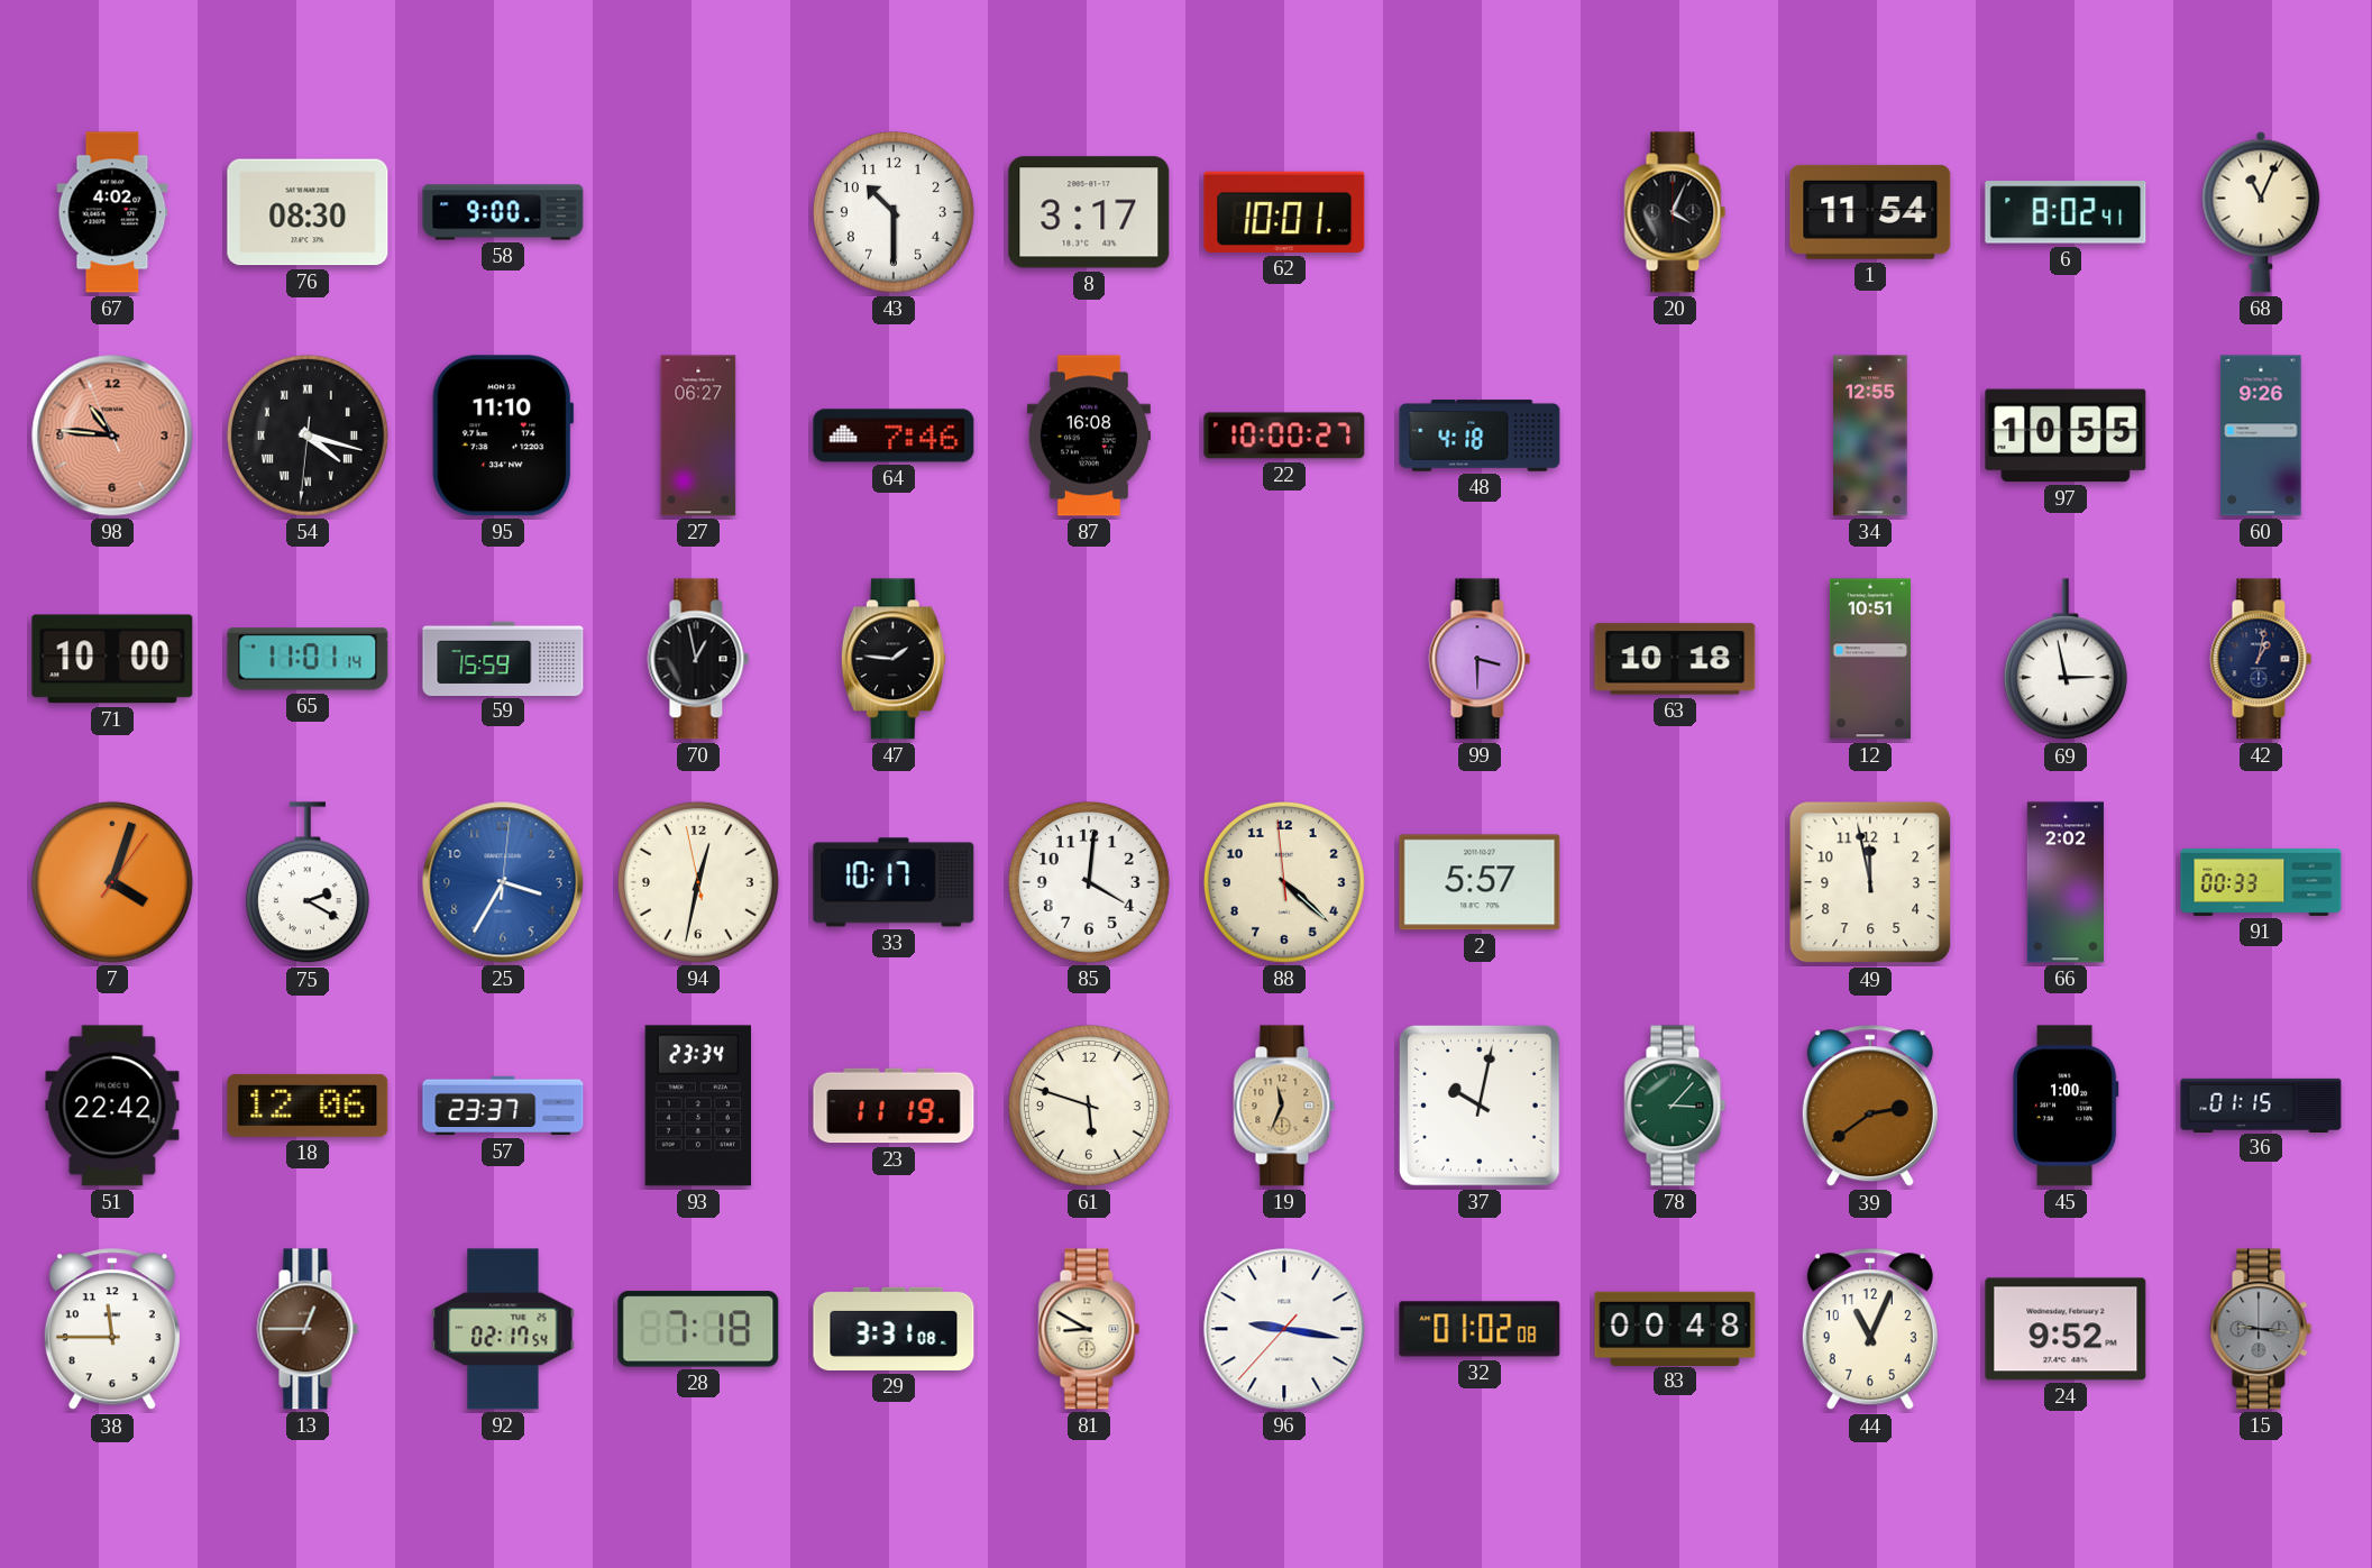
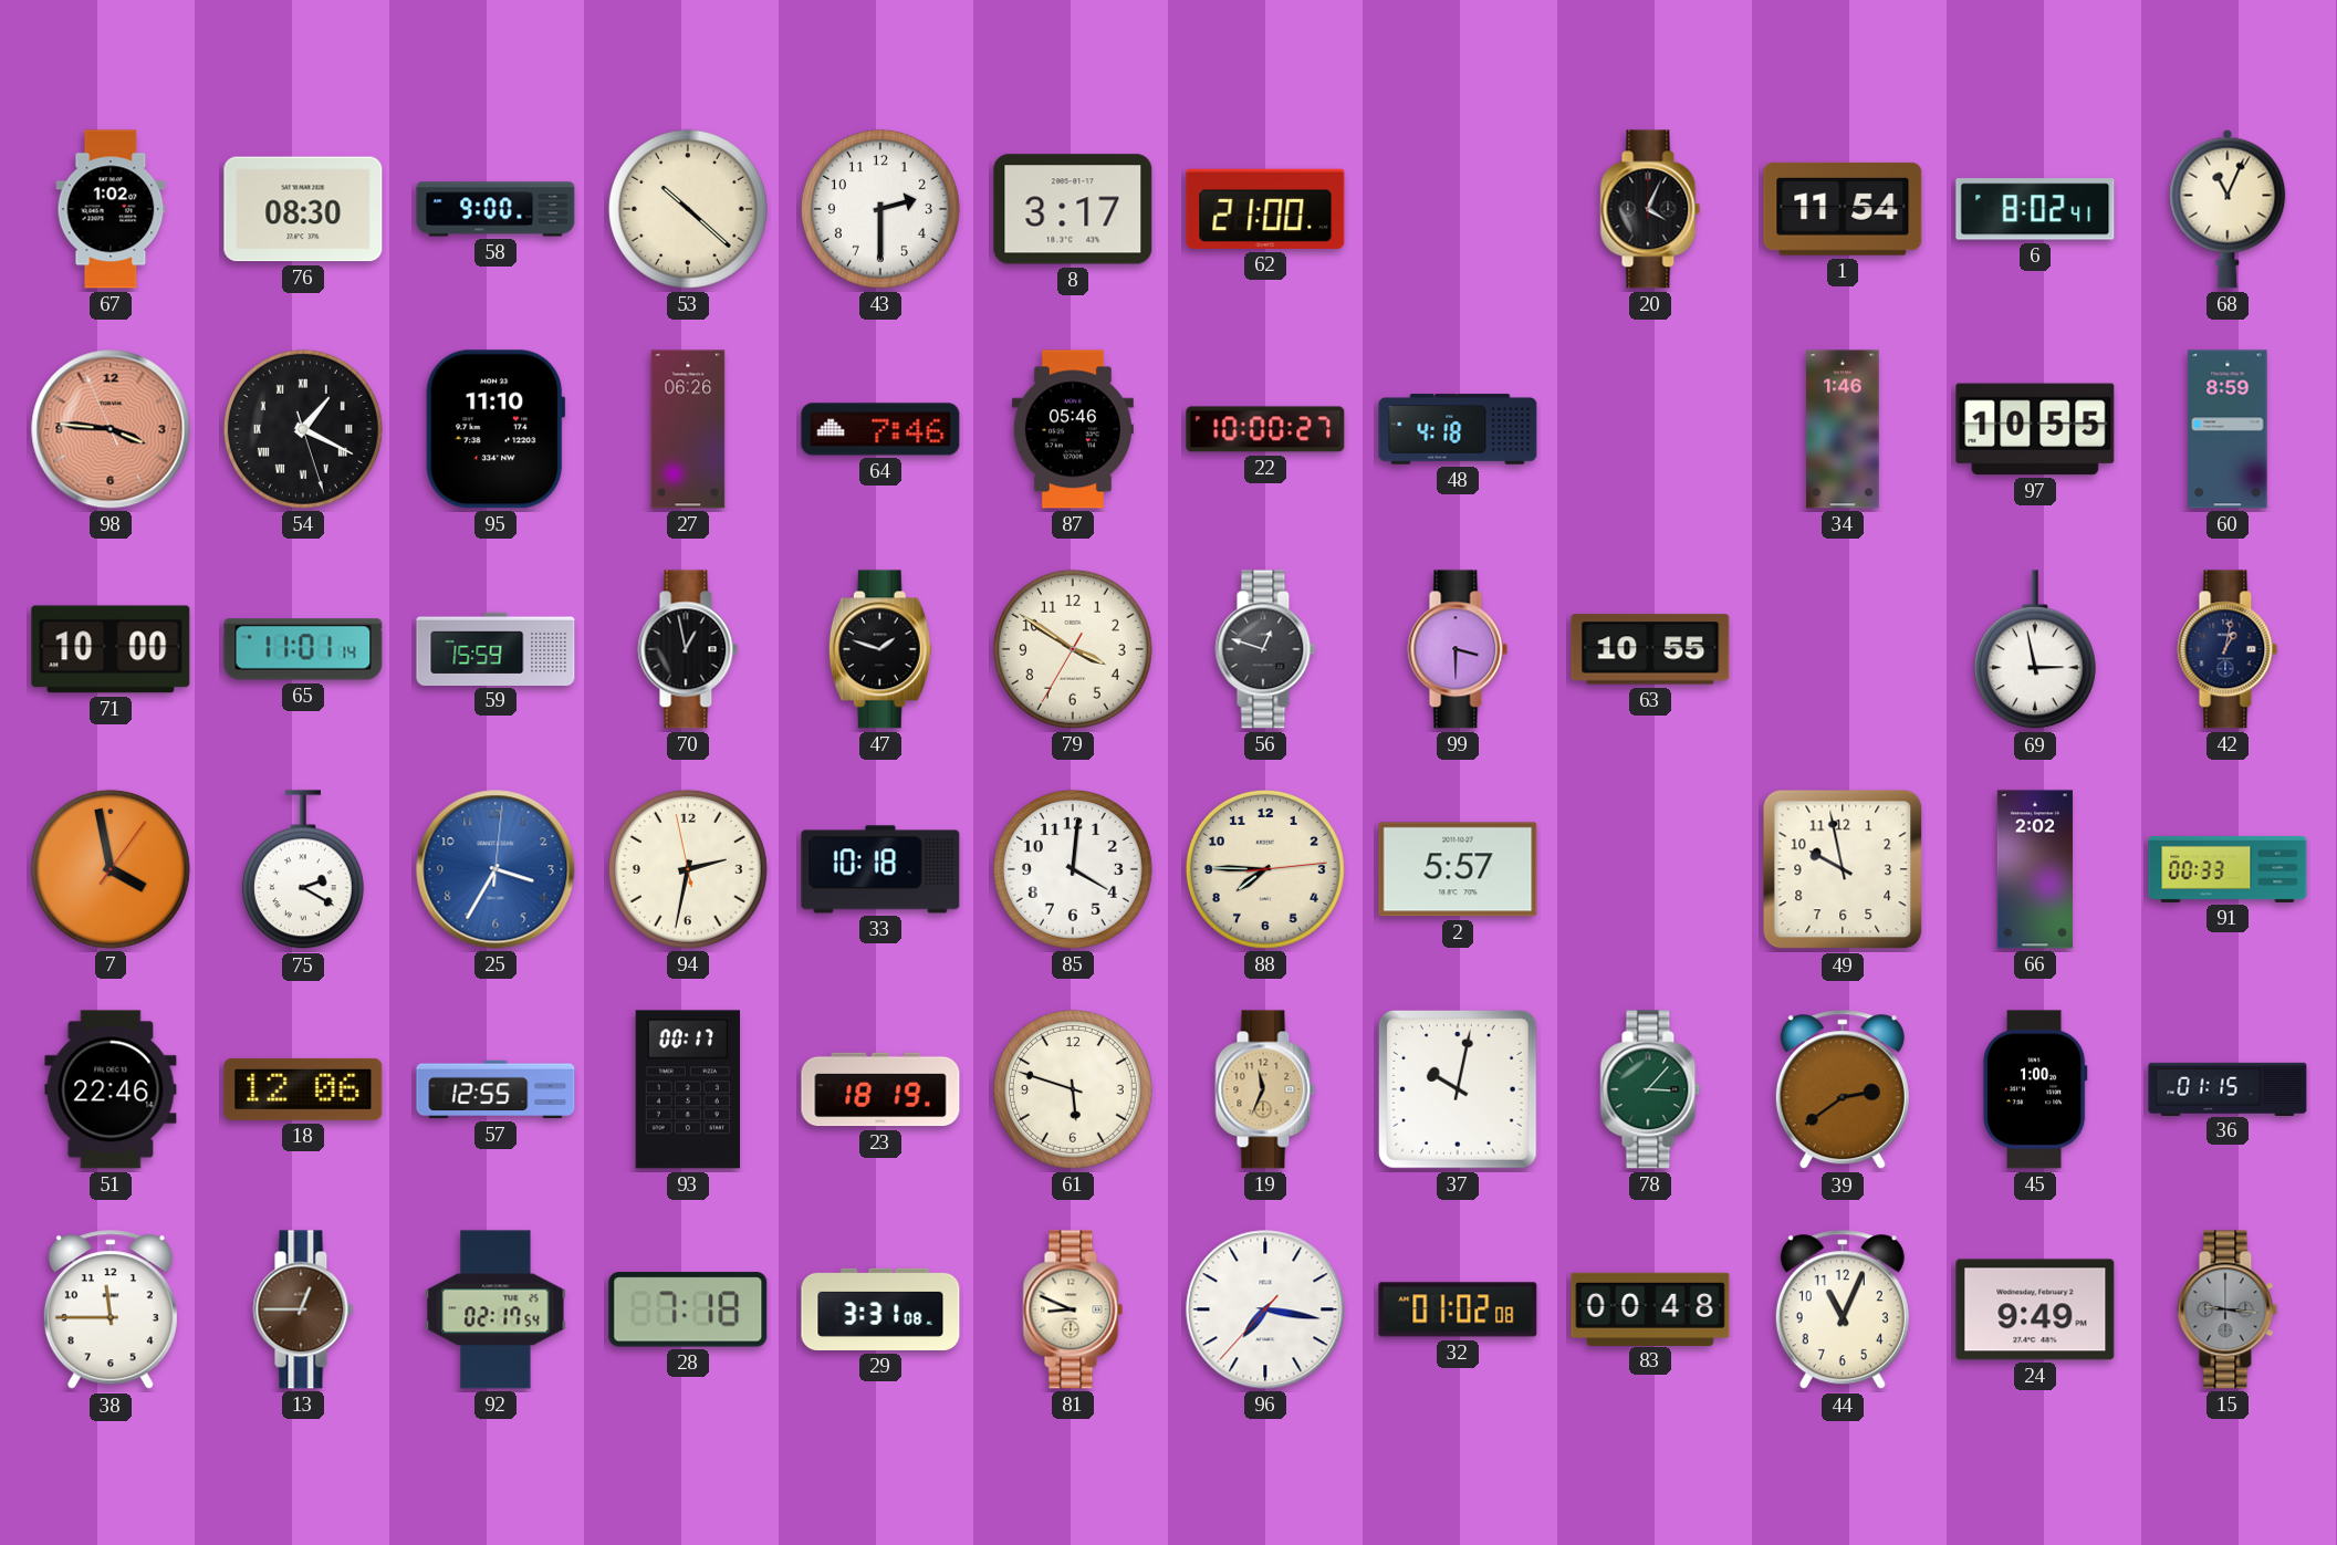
67: 4:02 -> 1:02
53: none -> 10:22
43: 10:30 -> 2:30
62: 10:01 -> 21:00
98: 10:45 -> 3:45
54: 4:17 -> 1:19
27: 06:27 -> 06:26
87: 16:08 -> 05:46
34: 12:55 -> 1:46
60: 9:26 -> 8:59
47: 1:46 -> 1:48
79: none -> 3:50
56: none -> 12:48
63: 10:18 -> 10:55
12: 10:51 -> none
7: 4:03 -> 3:58
94: 12:31 -> 2:31
33: 10:17 -> 10:18
88: 4:21 -> 7:45
49: 11:58 -> 9:58
51: 22:42 -> 22:46
57: 23:37 -> 12:55
93: 23:34 -> 00:17
23: 11:19 -> 18:19
81: 8:50 -> 8:49
96: 9:16 -> 7:16
24: 9:52 -> 9:49
